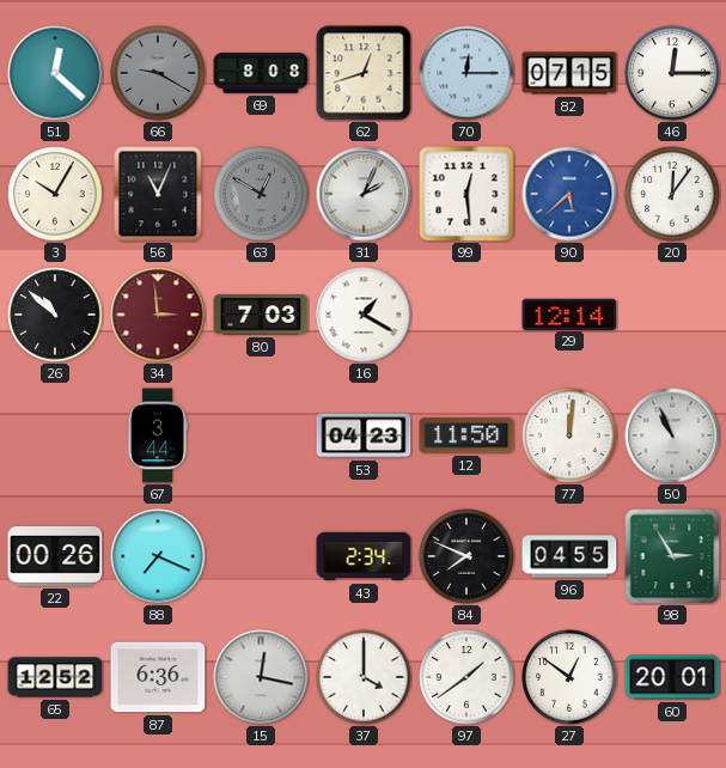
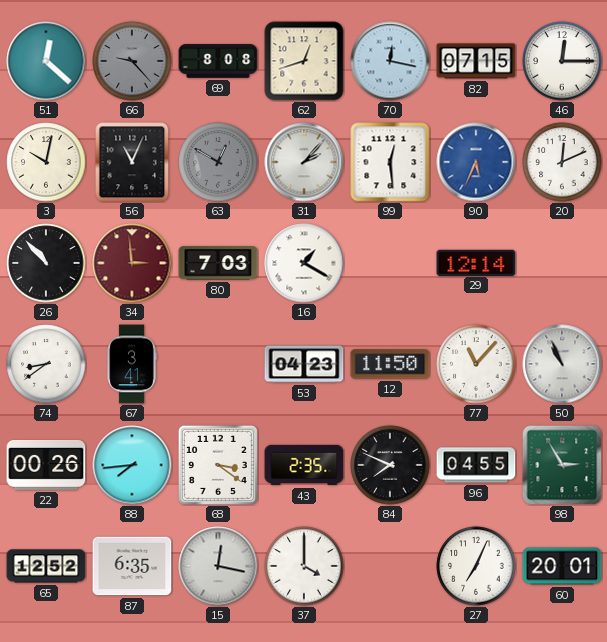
66: 9:20 -> 9:23
70: 12:15 -> 12:17
3: 10:05 -> 10:02
31: 2:04 -> 2:07
90: 5:38 -> 5:34
20: 12:06 -> 12:11
26: 10:52 -> 10:53
74: none -> 8:39
67: 3:44 -> 3:41
77: 12:01 -> 11:07
88: 7:19 -> 7:44
68: none -> 3:21
43: 2:34 -> 2:35
87: 6:36 -> 6:35
97: 1:39 -> none
27: 12:51 -> 7:04
